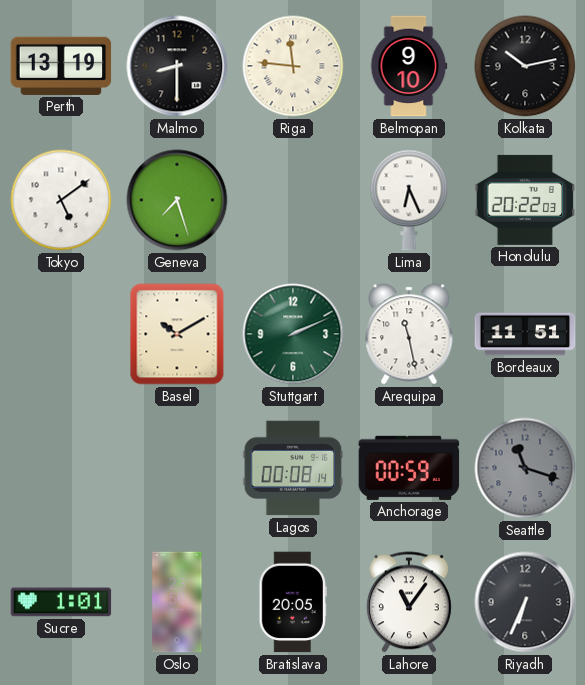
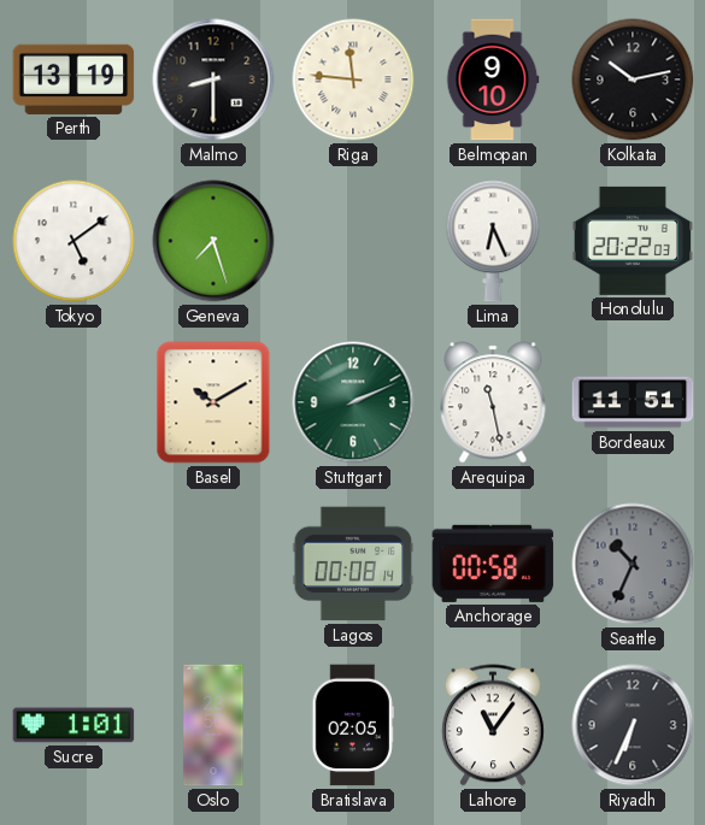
Anchorage: 00:59 -> 00:58
Seattle: 11:18 -> 10:34
Bratislava: 20:05 -> 02:05
